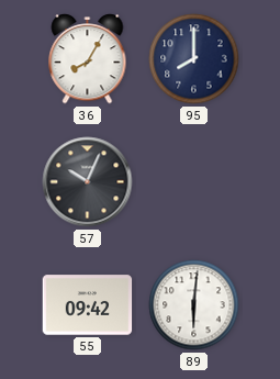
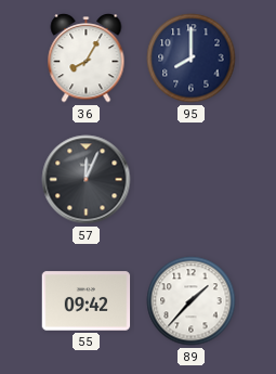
57: 10:04 -> 12:04
89: 6:01 -> 1:37
